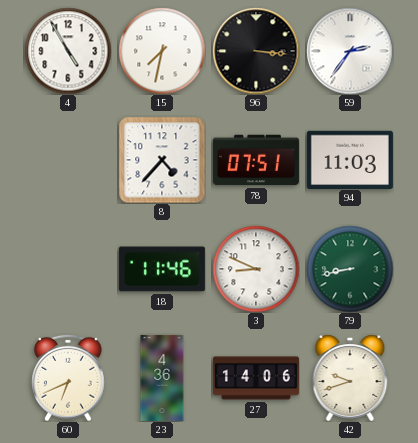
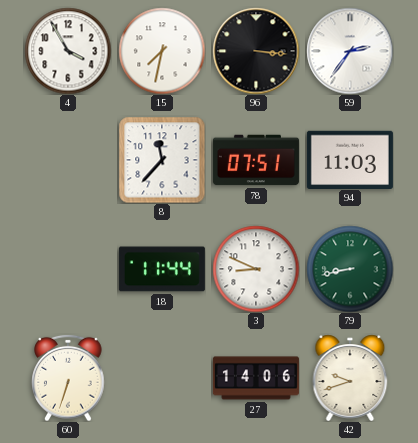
4: 4:55 -> 3:55
8: 4:37 -> 11:37
18: 11:46 -> 11:44
60: 6:41 -> 6:33
23: 4:36 -> none
